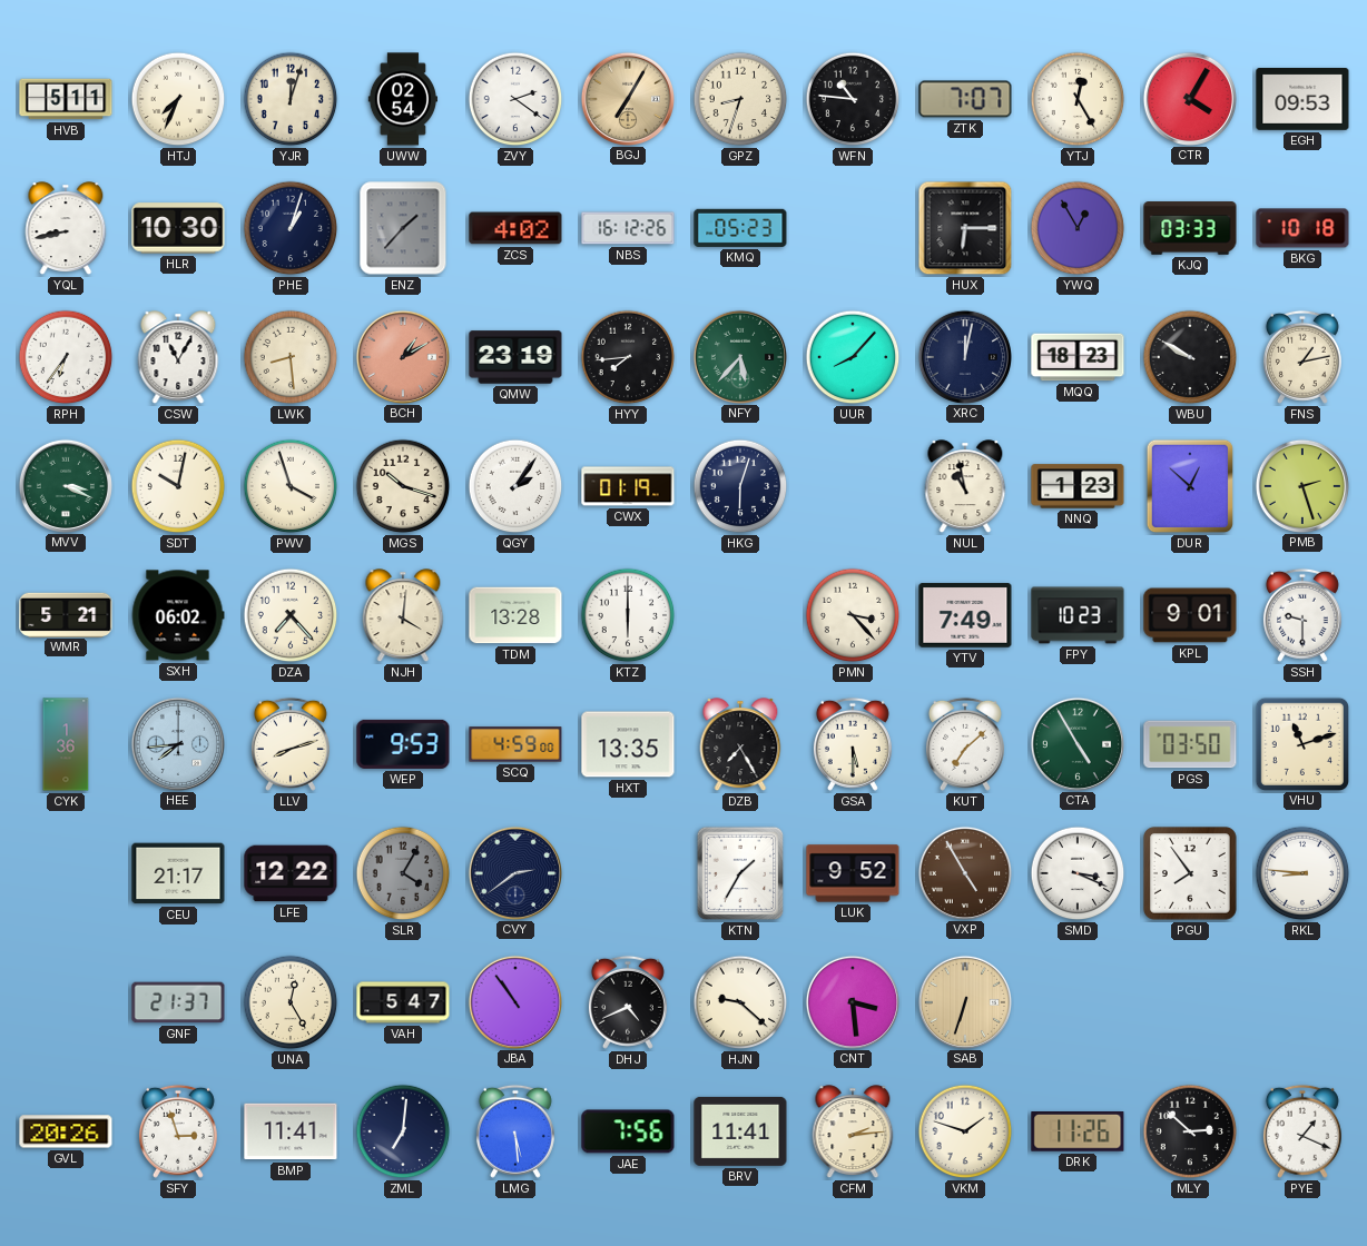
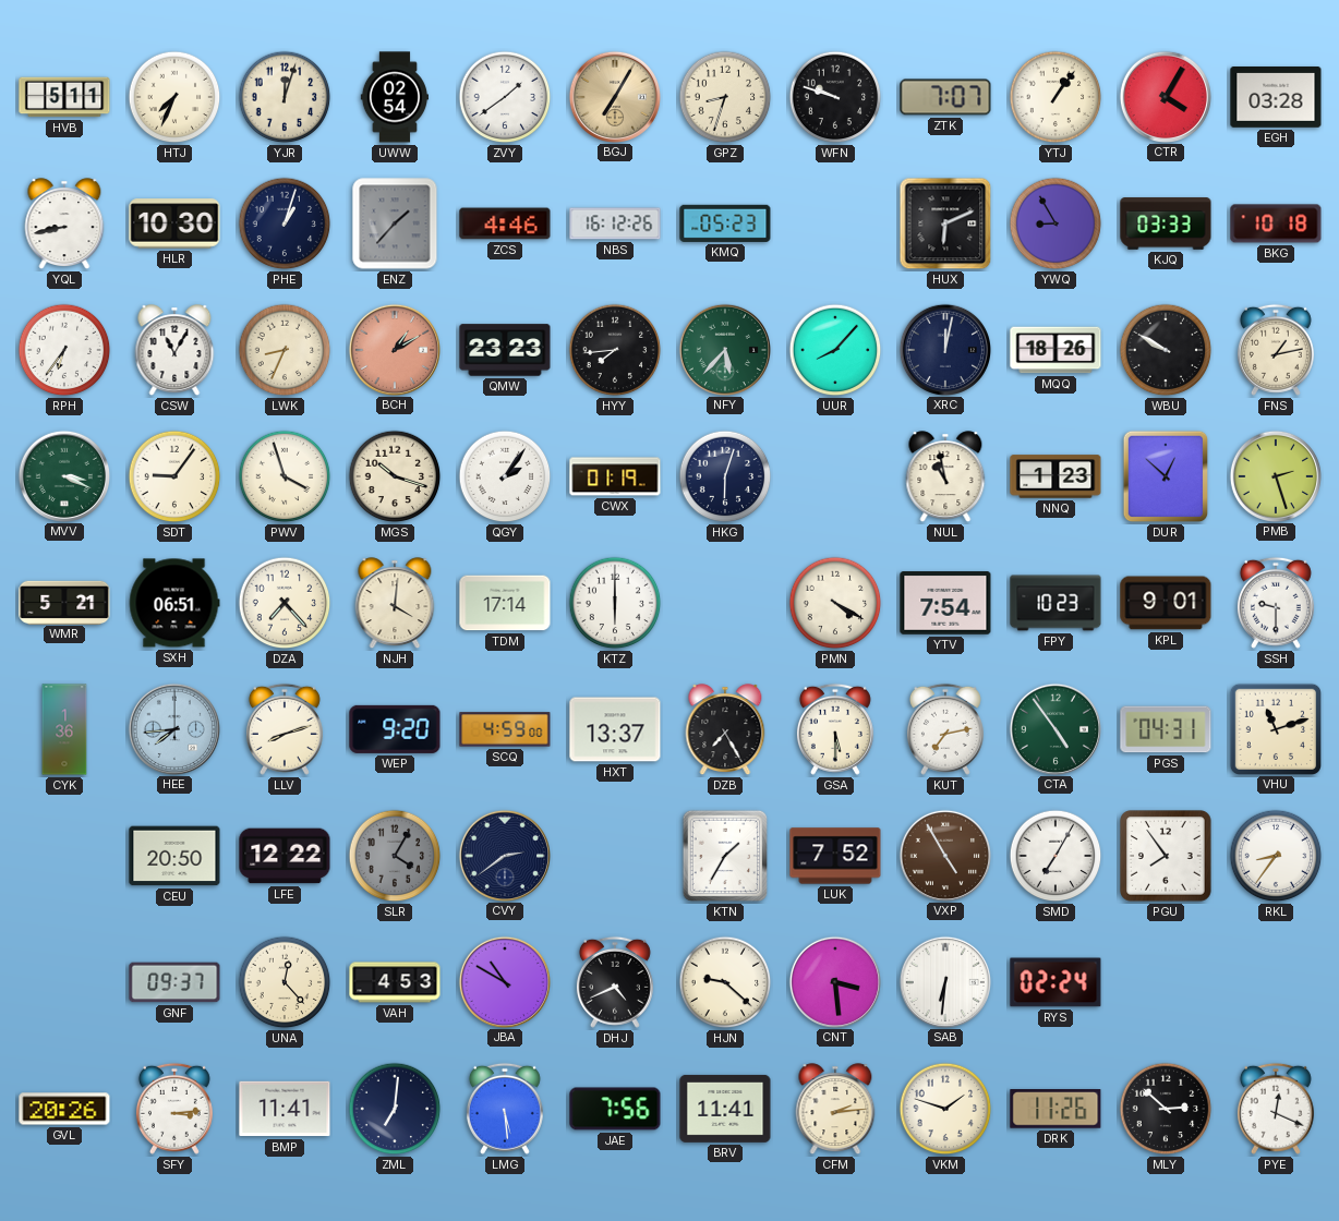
ZVY: 2:21 -> 1:39
WFN: 10:46 -> 9:48
YTJ: 12:25 -> 1:06
EGH: 09:53 -> 03:28
ZCS: 4:02 -> 4:46
HUX: 6:15 -> 6:11
YWQ: 12:55 -> 8:55
LWK: 8:29 -> 8:34
QMW: 23:19 -> 23:23
MQQ: 18:23 -> 18:26
SDT: 10:02 -> 9:06
SXH: 06:02 -> 06:51
TDM: 13:28 -> 17:14
PMN: 3:23 -> 4:20
YTV: 7:49 -> 7:54
WEP: 9:53 -> 9:20
HXT: 13:35 -> 13:37
KUT: 7:08 -> 7:13
CTA: 4:55 -> 4:54
PGS: 03:50 -> 04:31
CEU: 21:17 -> 20:50
LUK: 9:52 -> 7:52
SMD: 3:19 -> 7:05
RKL: 8:46 -> 8:36
GNF: 21:37 -> 09:37
UNA: 12:25 -> 12:23
VAH: 5:47 -> 4:53
JBA: 10:54 -> 10:50
SAB: 6:33 -> 6:31
SAB dial: champagne -> white
RYS: none -> 02:24
SFY: 2:57 -> 3:14
PYE: 1:19 -> 12:19
